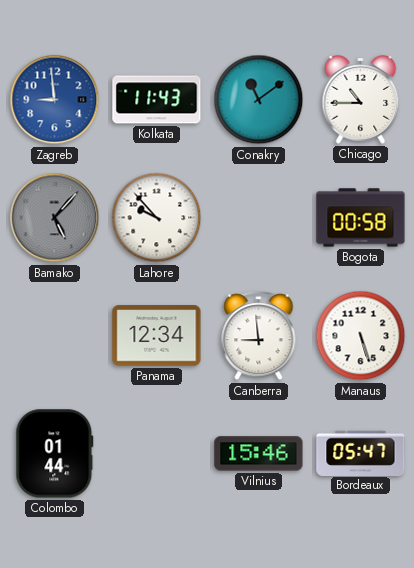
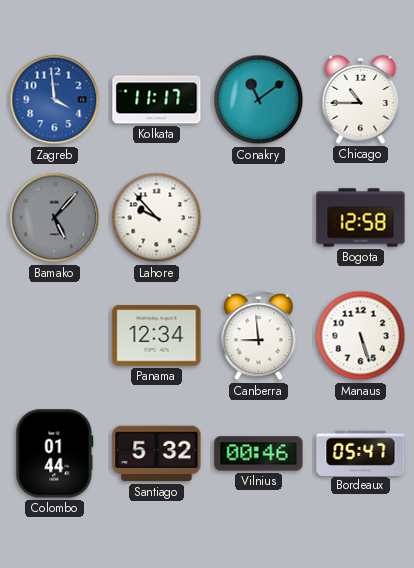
Zagreb: 8:59 -> 3:59
Kolkata: 11:43 -> 11:17
Bogota: 00:58 -> 12:58
Santiago: none -> 5:32
Vilnius: 15:46 -> 00:46
